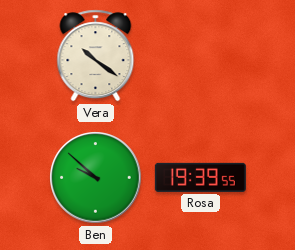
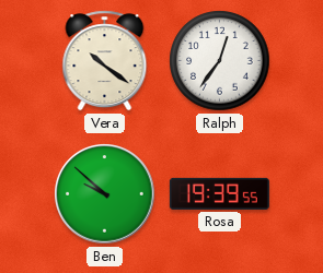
Ralph: none -> 12:36
